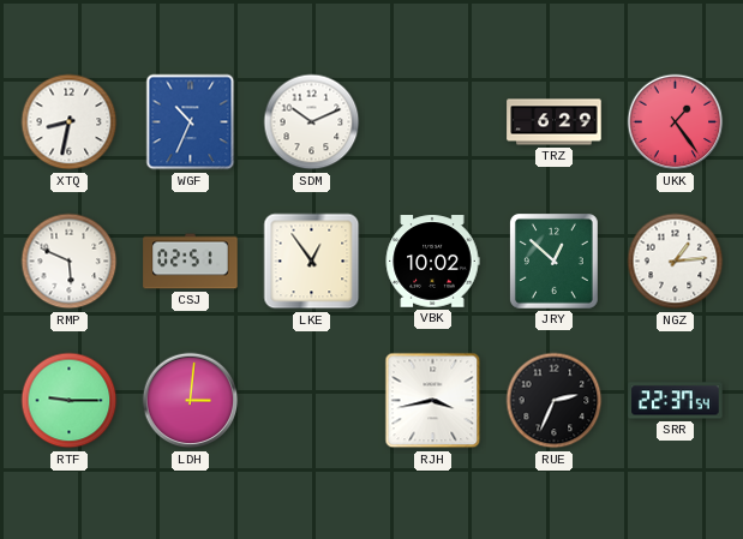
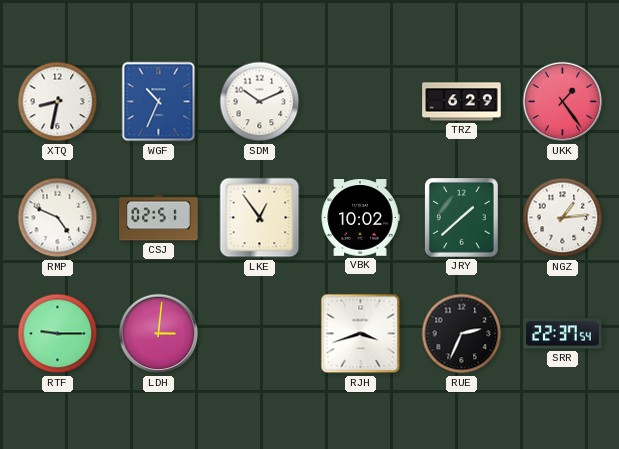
RMP: 5:49 -> 4:49
JRY: 12:52 -> 1:38
RJH: 3:43 -> 3:42
